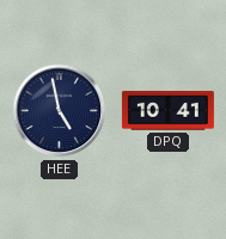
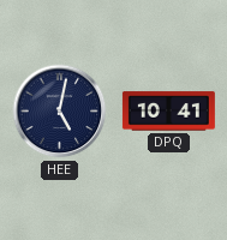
HEE: 4:58 -> 5:02
